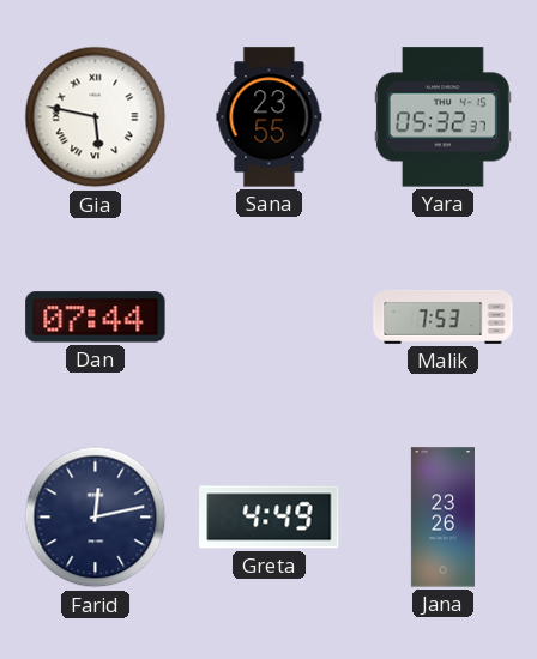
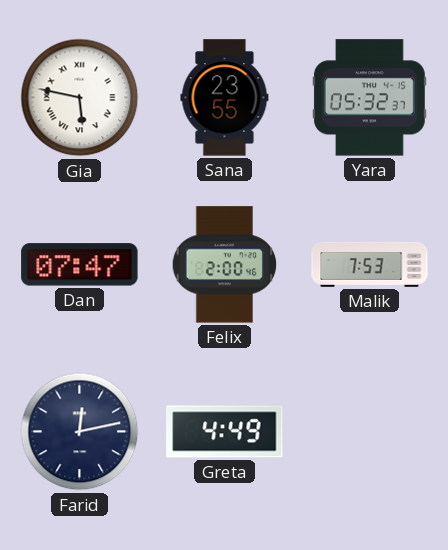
Dan: 07:44 -> 07:47
Felix: none -> 2:00
Jana: 23:26 -> none
